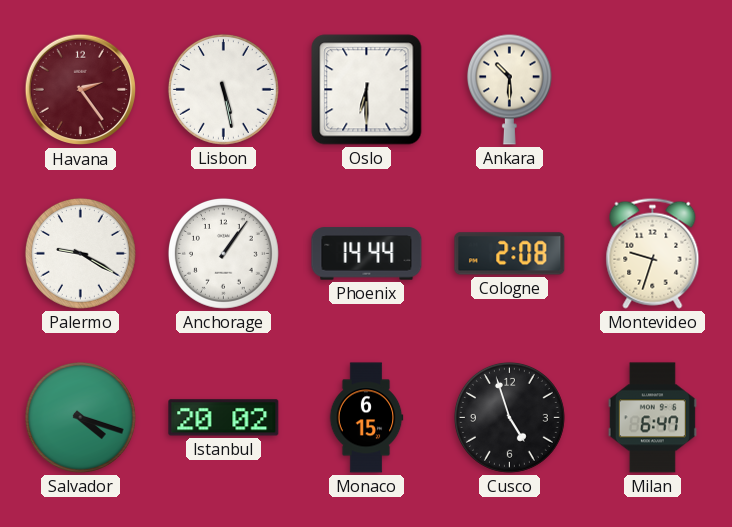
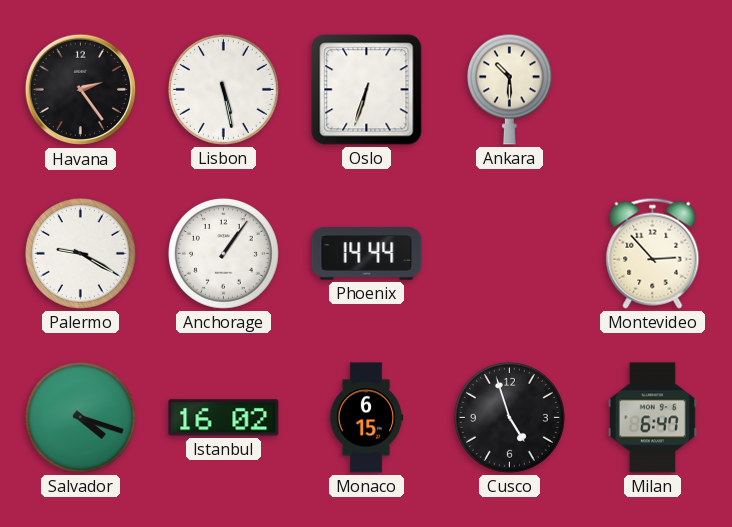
Havana dial: burgundy -> black
Oslo: 6:30 -> 6:33
Cologne: 2:08 -> none
Montevideo: 9:33 -> 2:53
Istanbul: 20:02 -> 16:02
